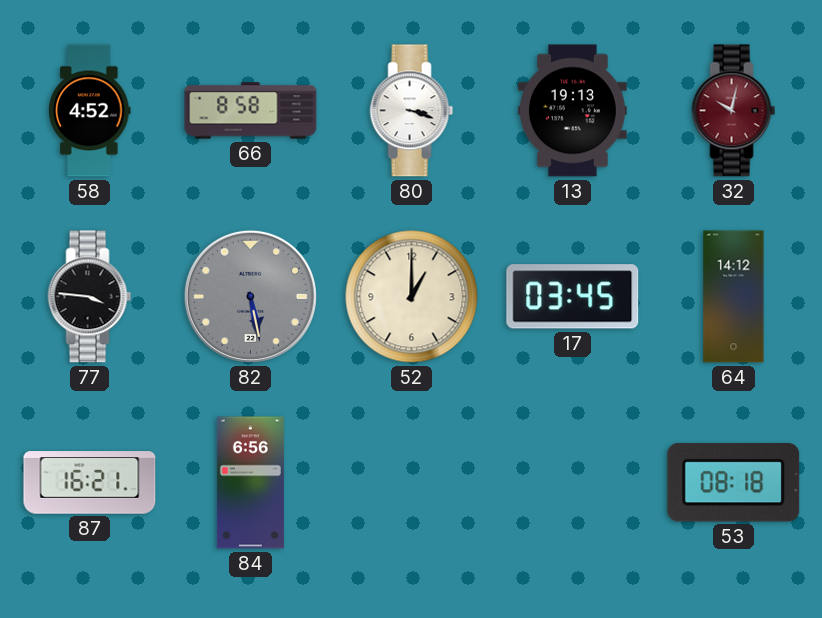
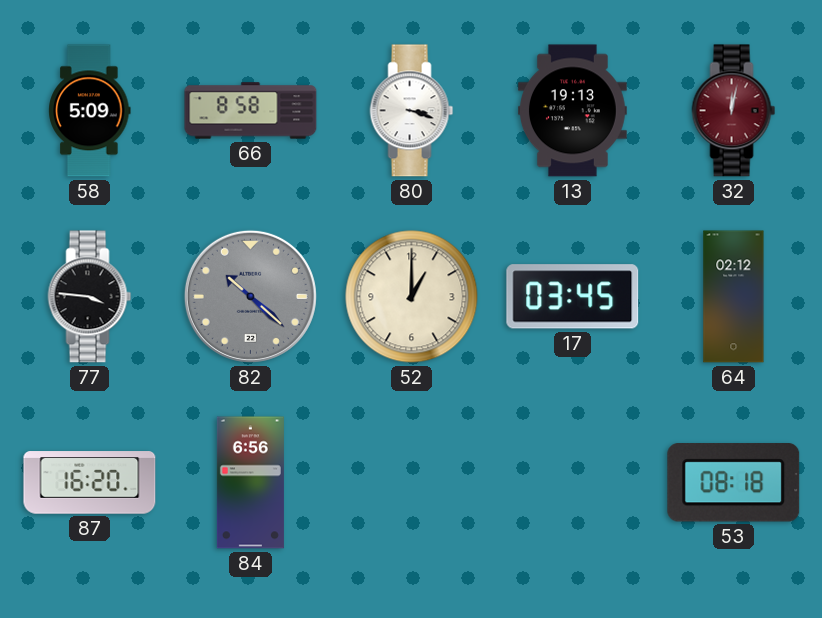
58: 4:52 -> 5:09
32: 10:02 -> 12:02
82: 5:28 -> 10:22
64: 14:12 -> 02:12
87: 16:21 -> 16:20
